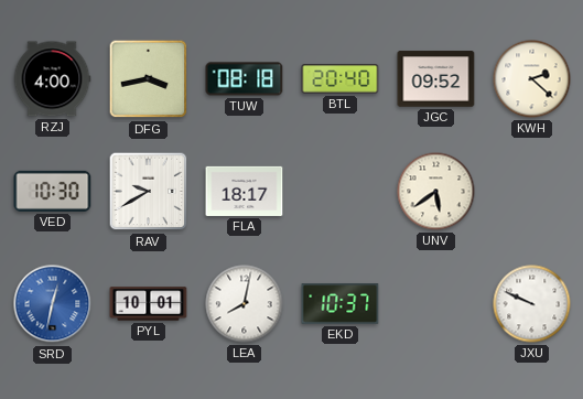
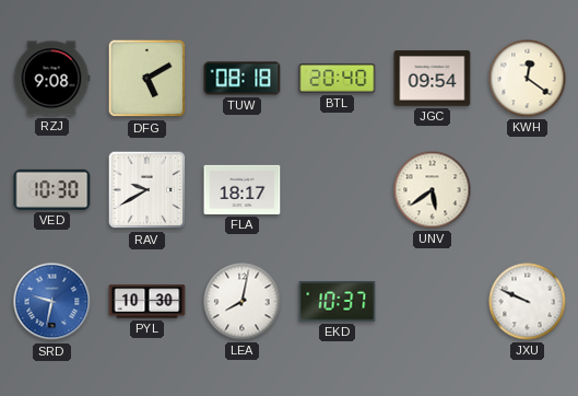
RZJ: 4:00 -> 9:08
DFG: 3:43 -> 5:10
JGC: 09:52 -> 09:54
KWH: 2:22 -> 12:21
SRD: 12:32 -> 9:32
PYL: 10:01 -> 10:30
